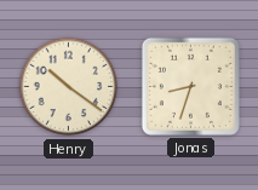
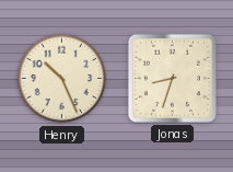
Henry: 10:21 -> 10:26
